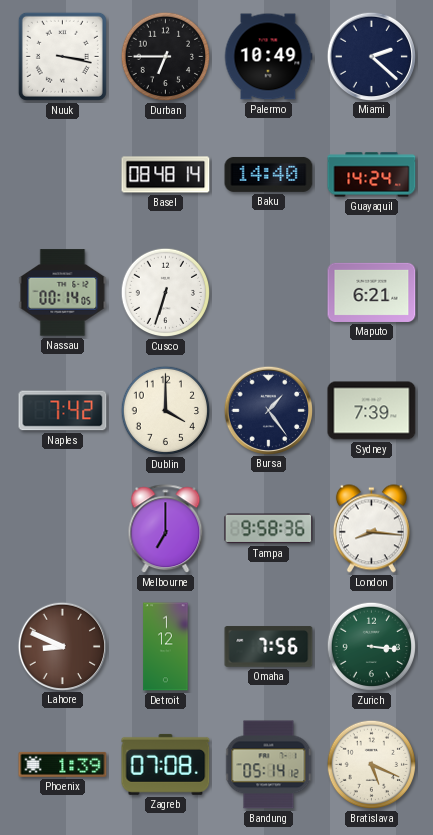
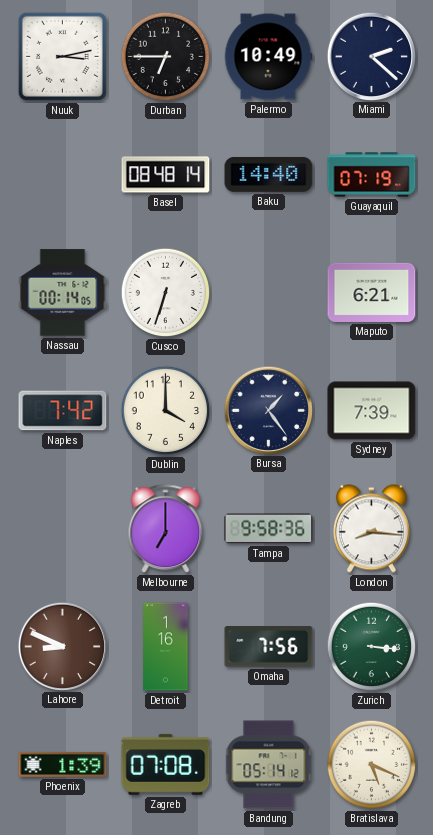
Nuuk: 3:17 -> 3:13
Guayaquil: 14:24 -> 07:19
Detroit: 1:12 -> 1:16
